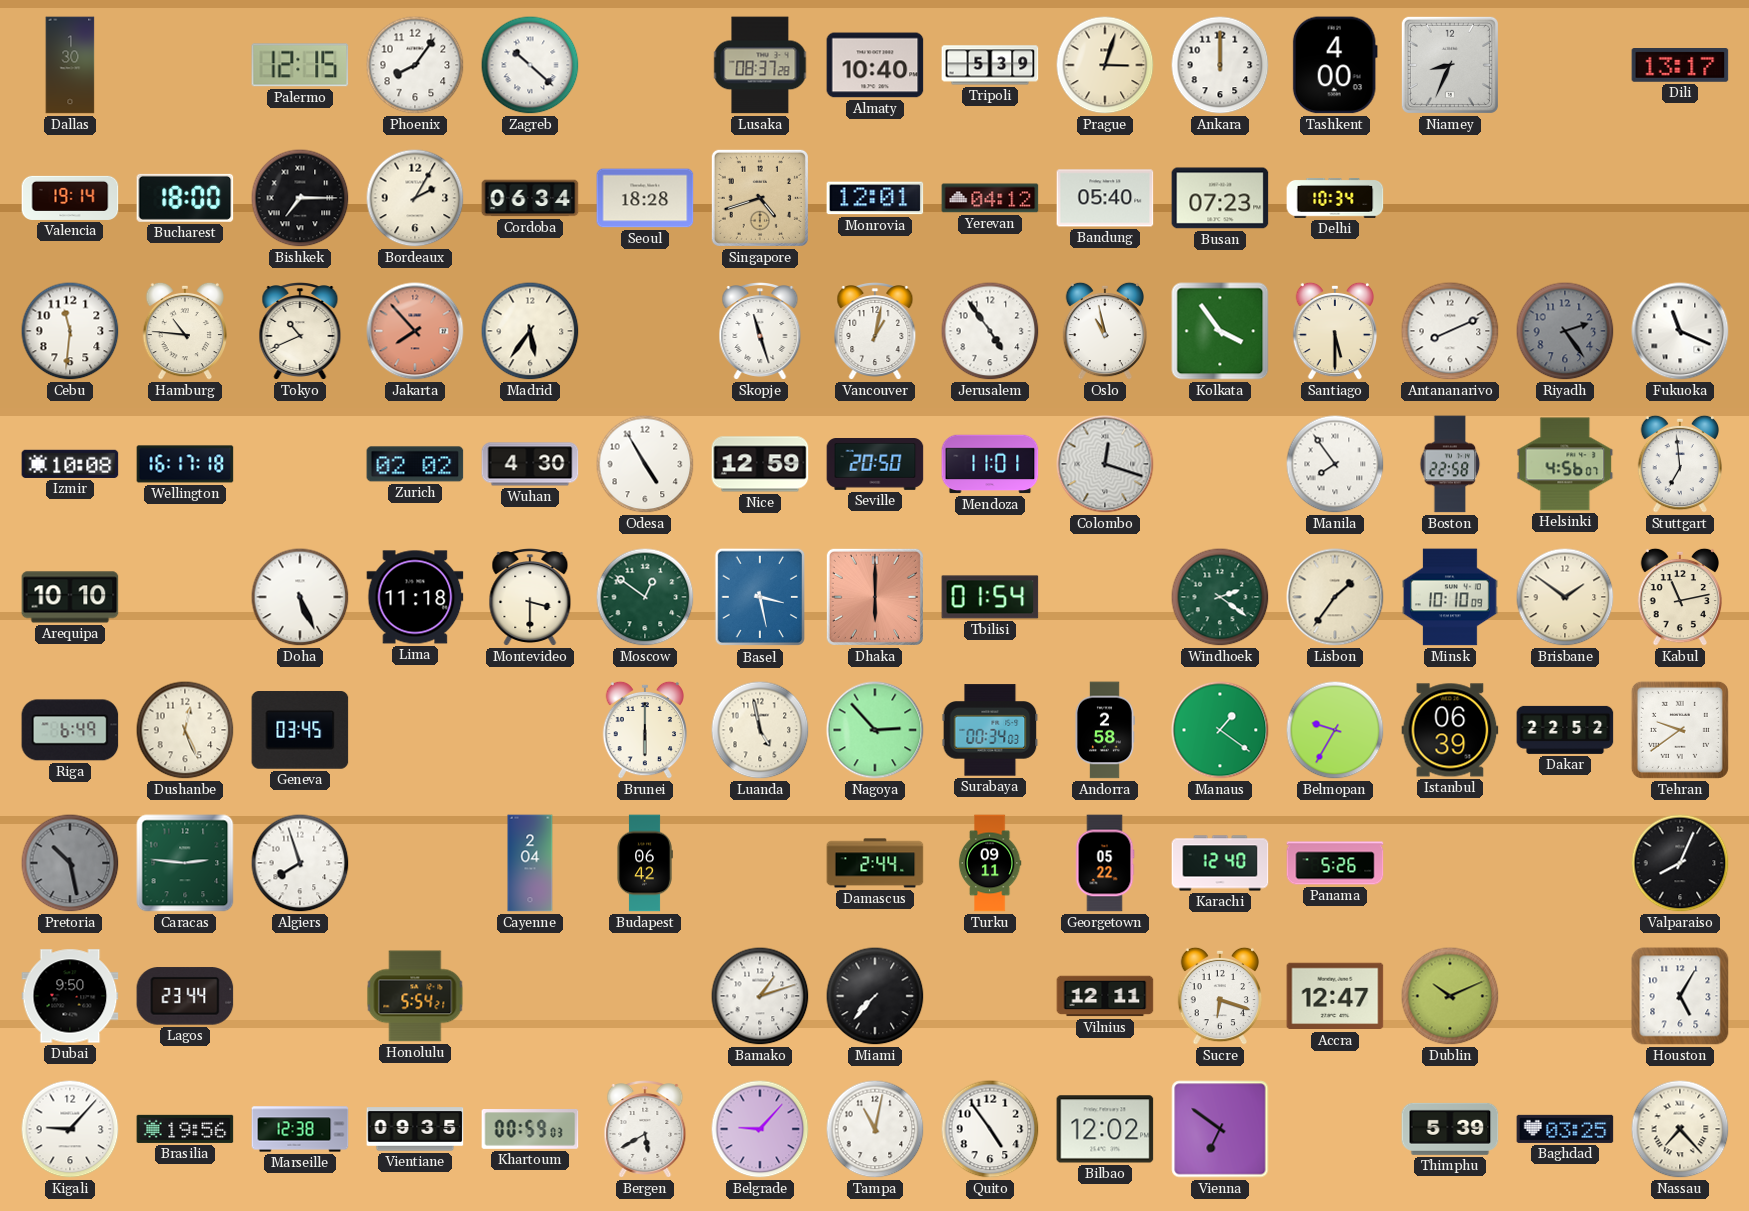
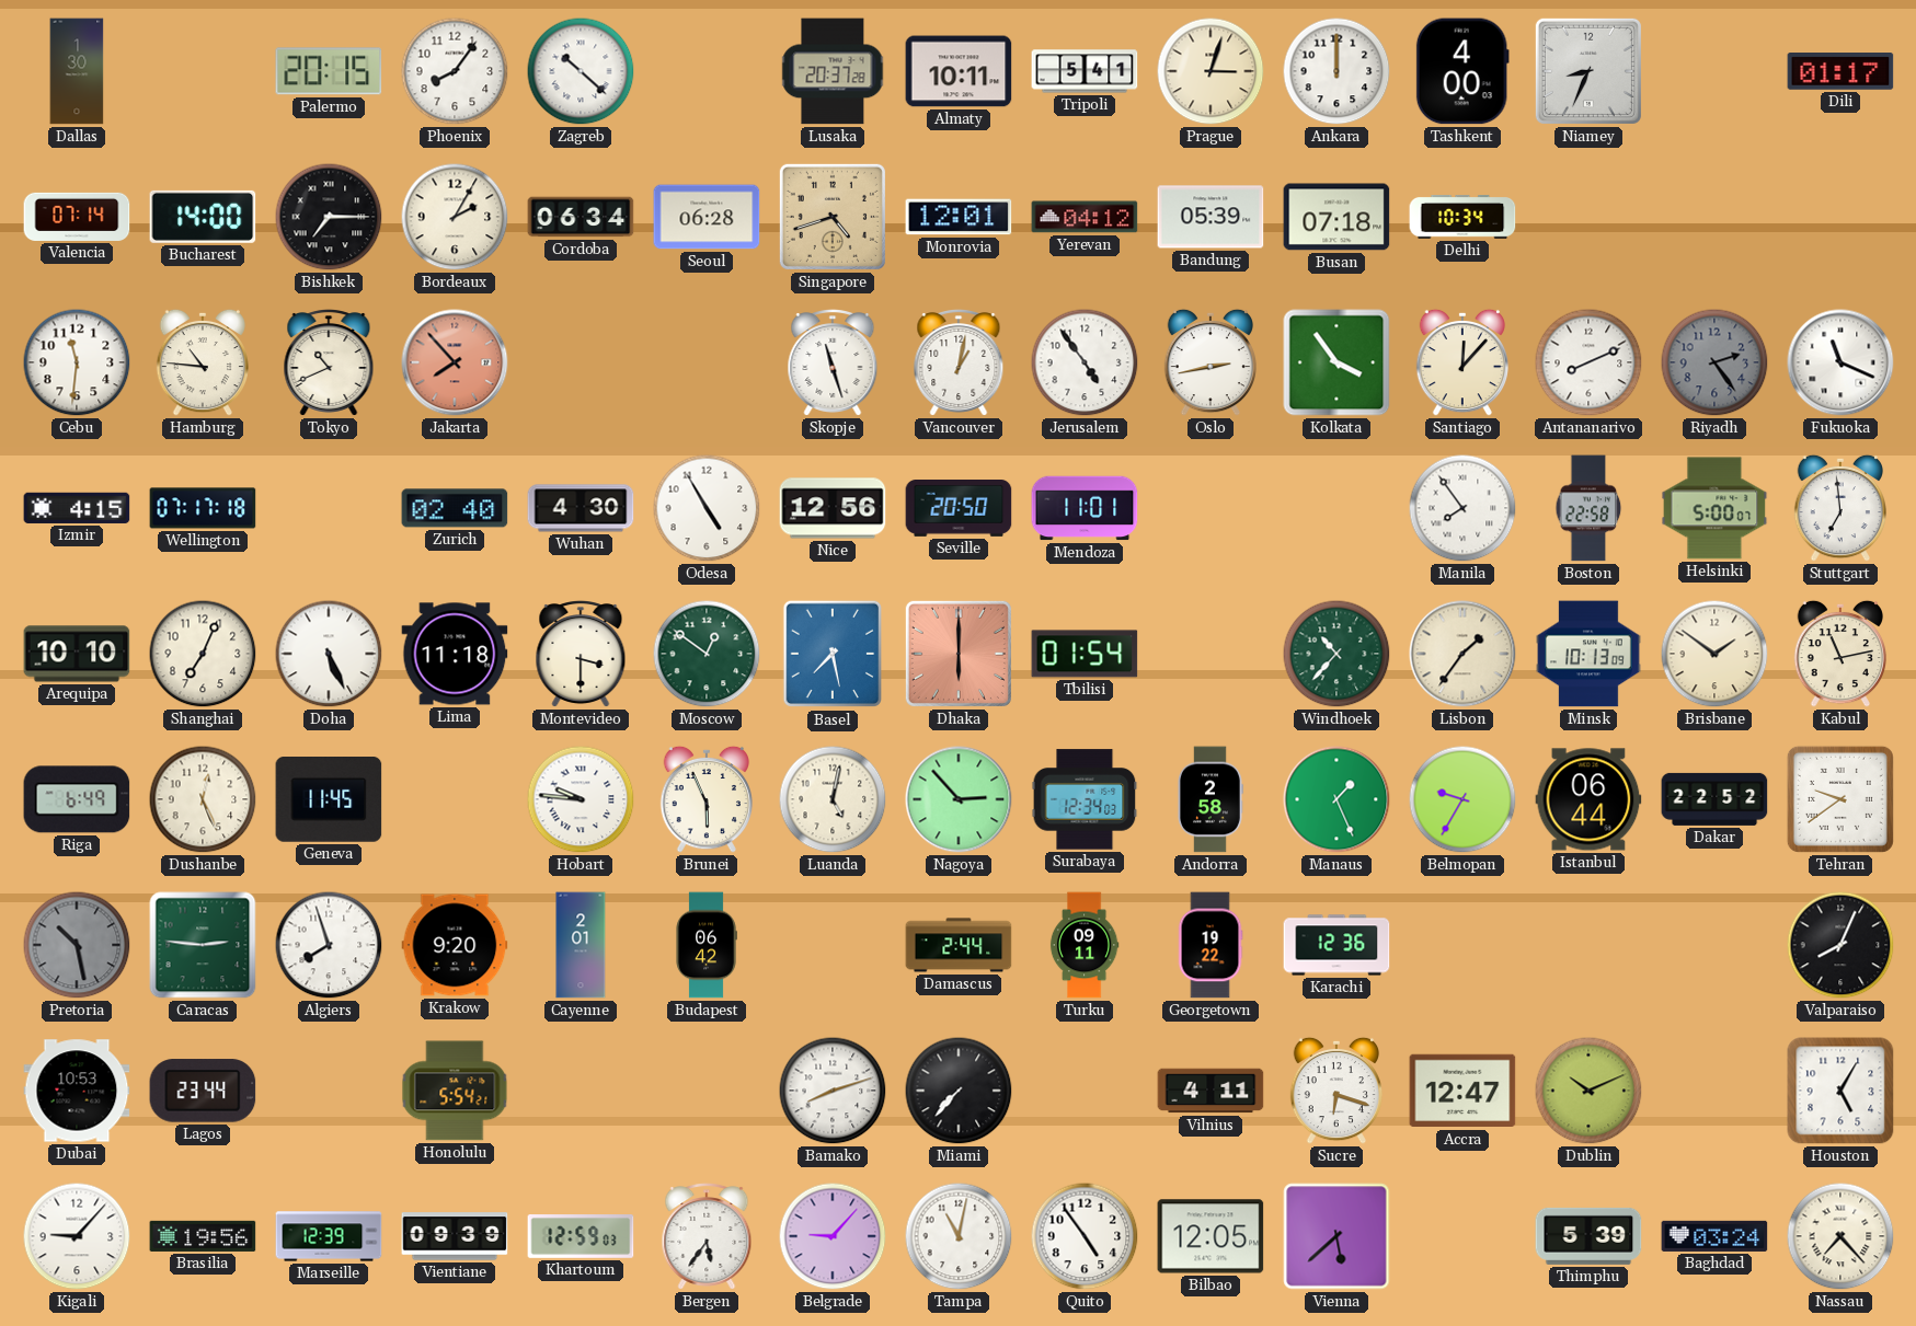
Palermo: 12:15 -> 20:15
Lusaka: 08:37 -> 20:37
Almaty: 10:40 -> 10:11
Tripoli: 5:39 -> 5:41
Dili: 13:17 -> 01:17
Valencia: 19:14 -> 07:14
Bucharest: 18:00 -> 14:00
Seoul: 18:28 -> 06:28
Bandung: 05:40 -> 05:39
Busan: 07:23 -> 07:18
Madrid: 5:36 -> none
Oslo: 10:58 -> 2:43
Santiago: 5:30 -> 12:07
Izmir: 10:08 -> 4:15
Wellington: 16:17 -> 07:17
Zurich: 02:02 -> 02:40
Nice: 12:59 -> 12:56
Colombo: 12:18 -> none
Helsinki: 4:56 -> 5:00
Shanghai: none -> 7:04
Basel: 3:28 -> 7:28
Windhoek: 2:21 -> 10:37
Minsk: 10:10 -> 10:13
Geneva: 03:45 -> 11:45
Hobart: none -> 9:46
Brunei: 6:00 -> 5:56
Luanda: 4:58 -> 5:02
Surabaya: 00:34 -> 12:34
Manaus: 1:21 -> 1:26
Istanbul: 06:39 -> 06:44
Krakow: none -> 9:20
Cayenne: 2:04 -> 2:01
Georgetown: 05:22 -> 19:22
Karachi: 12:40 -> 12:36
Panama: 5:26 -> none
Dubai: 9:50 -> 10:53
Bamako: 1:12 -> 8:12
Vilnius: 12:11 -> 4:11
Marseille: 12:38 -> 12:39
Vientiane: 09:35 -> 09:39
Khartoum: 00:59 -> 12:59
Bergen: 5:40 -> 5:36
Bilbao: 12:02 -> 12:05
Vienna: 6:51 -> 5:38
Baghdad: 03:25 -> 03:24
